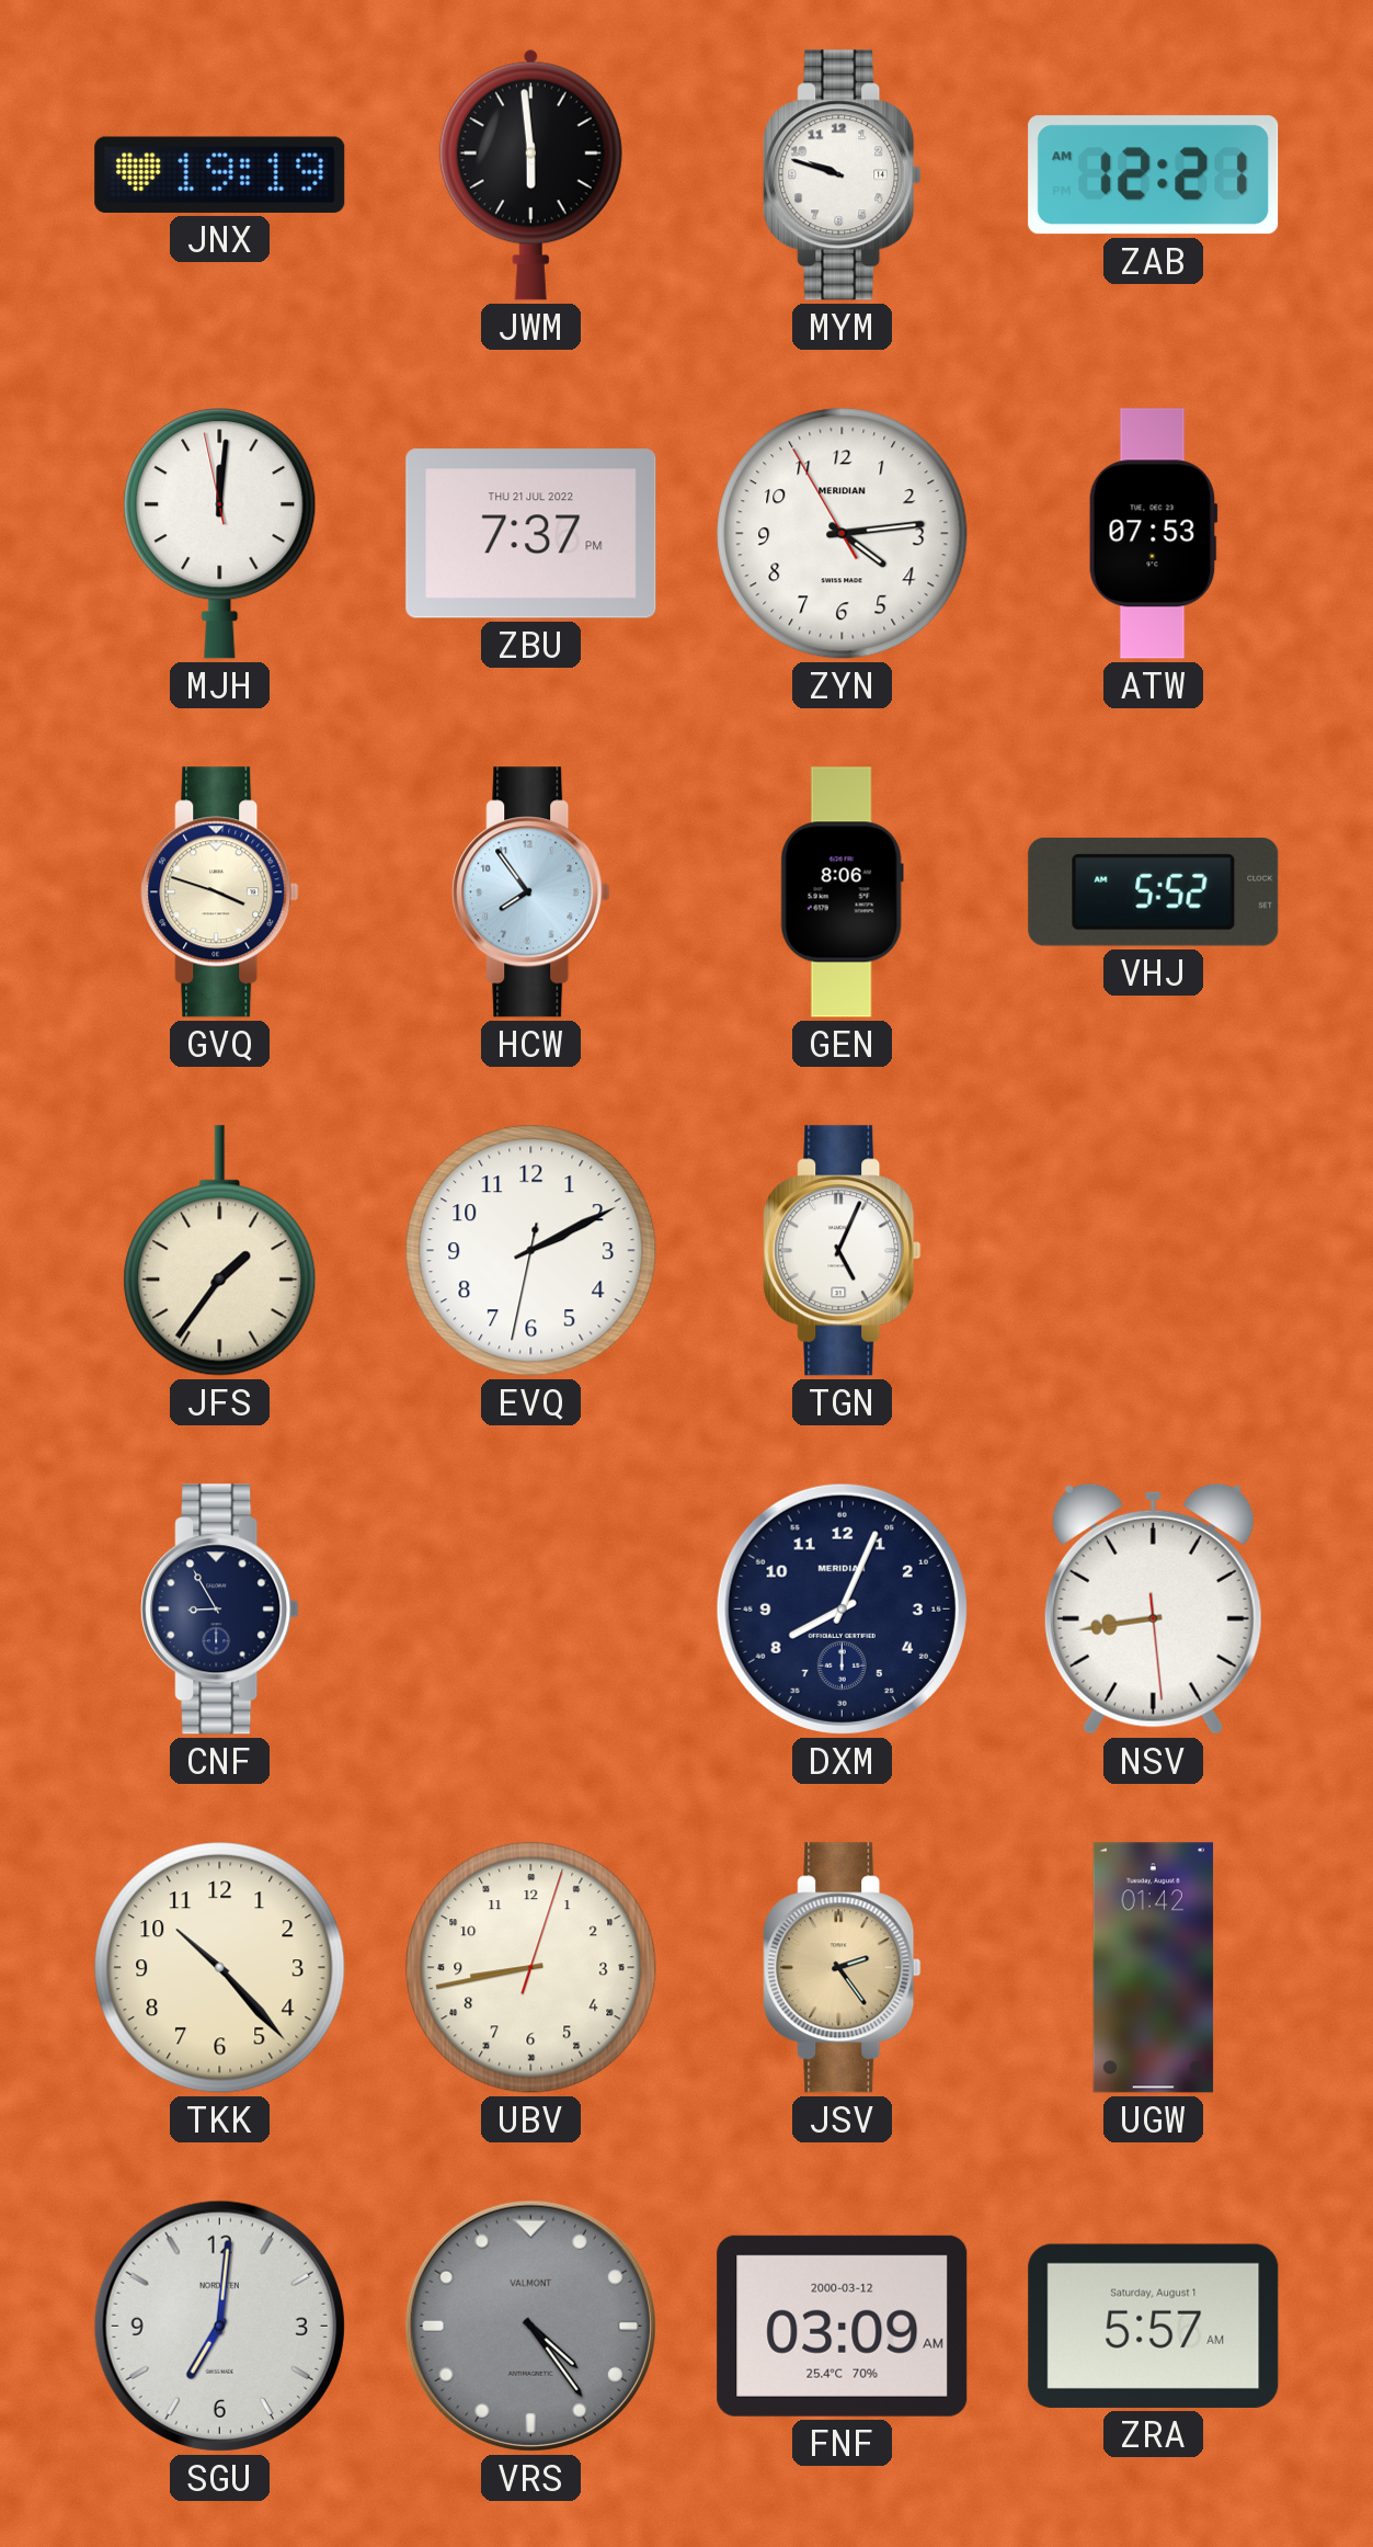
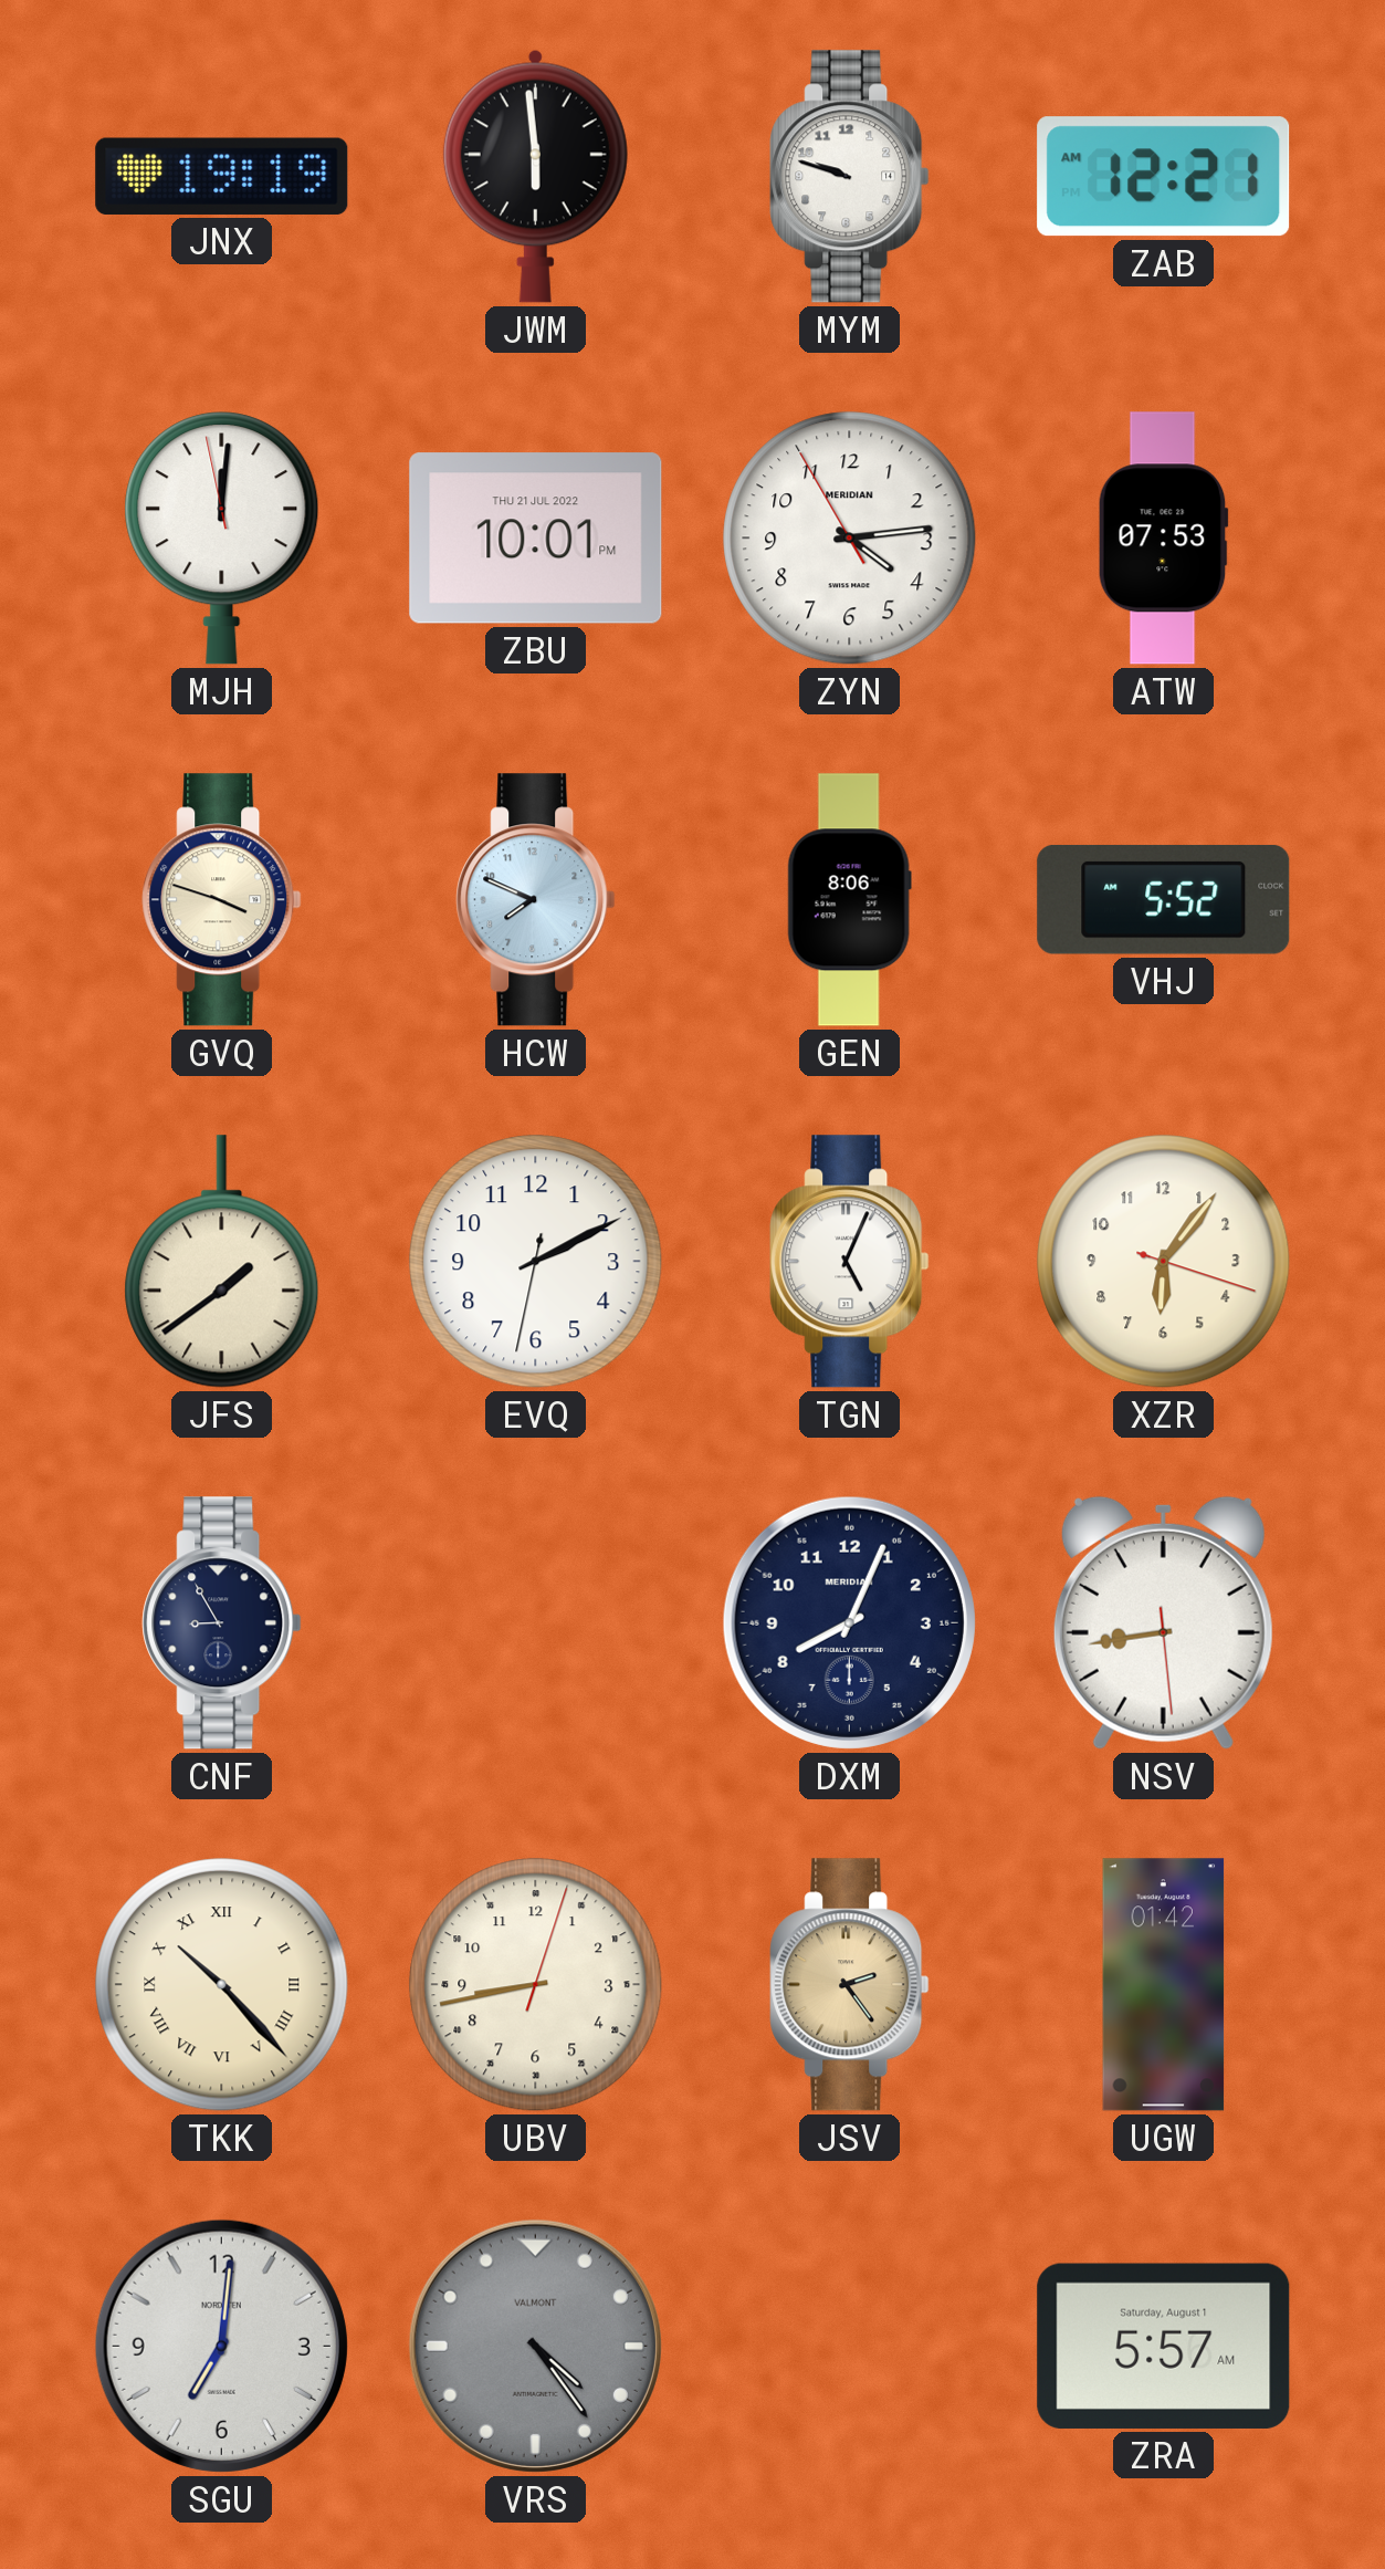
ZBU: 7:37 -> 10:01
HCW: 7:54 -> 7:49
JFS: 1:36 -> 1:39
XZR: none -> 6:06
TKK numerals: Arabic -> Roman
FNF: 03:09 -> none
